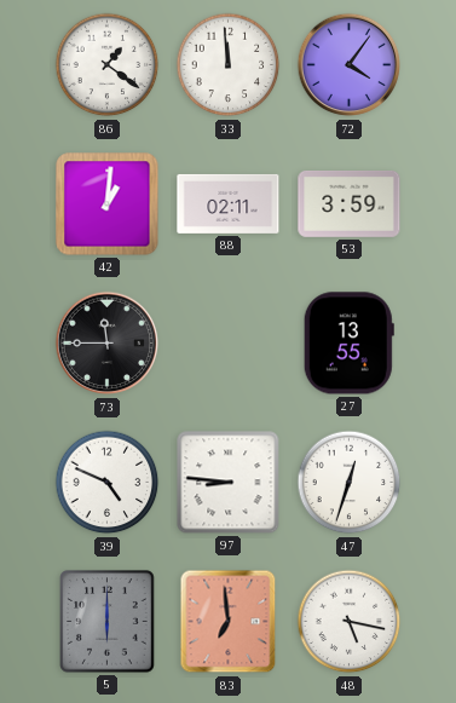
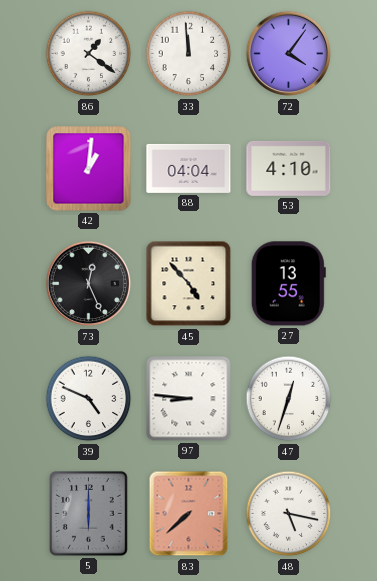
88: 02:11 -> 04:04
53: 3:59 -> 4:10
73: 11:45 -> 12:26
45: none -> 4:53
83: 6:59 -> 7:38
